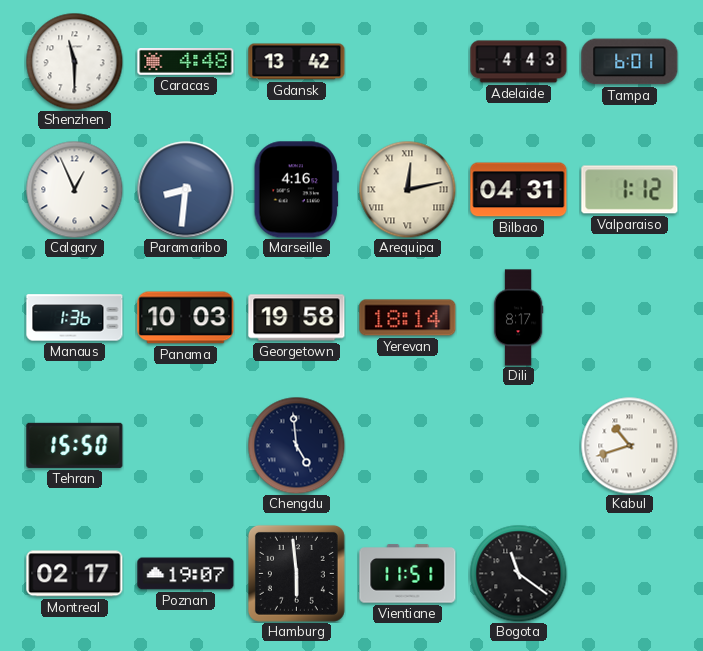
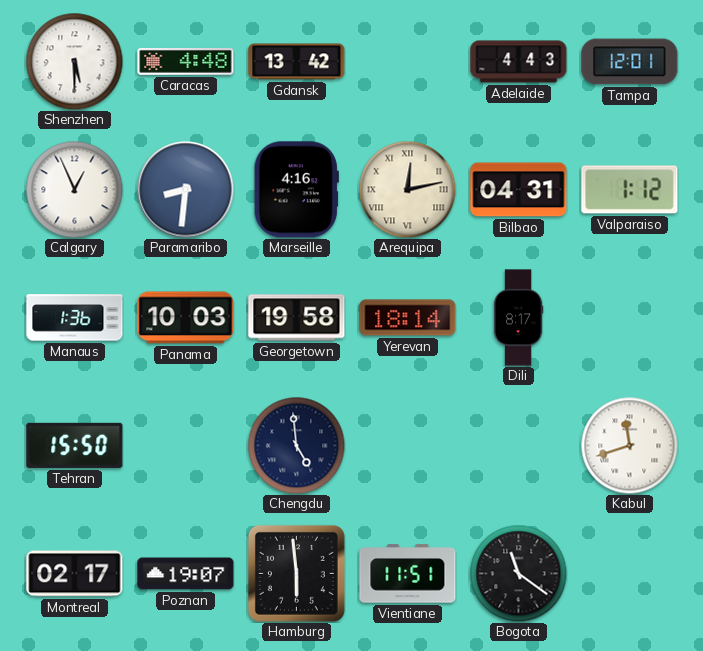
Shenzhen: 11:30 -> 5:30
Tampa: 6:01 -> 12:01
Kabul: 10:42 -> 11:42
